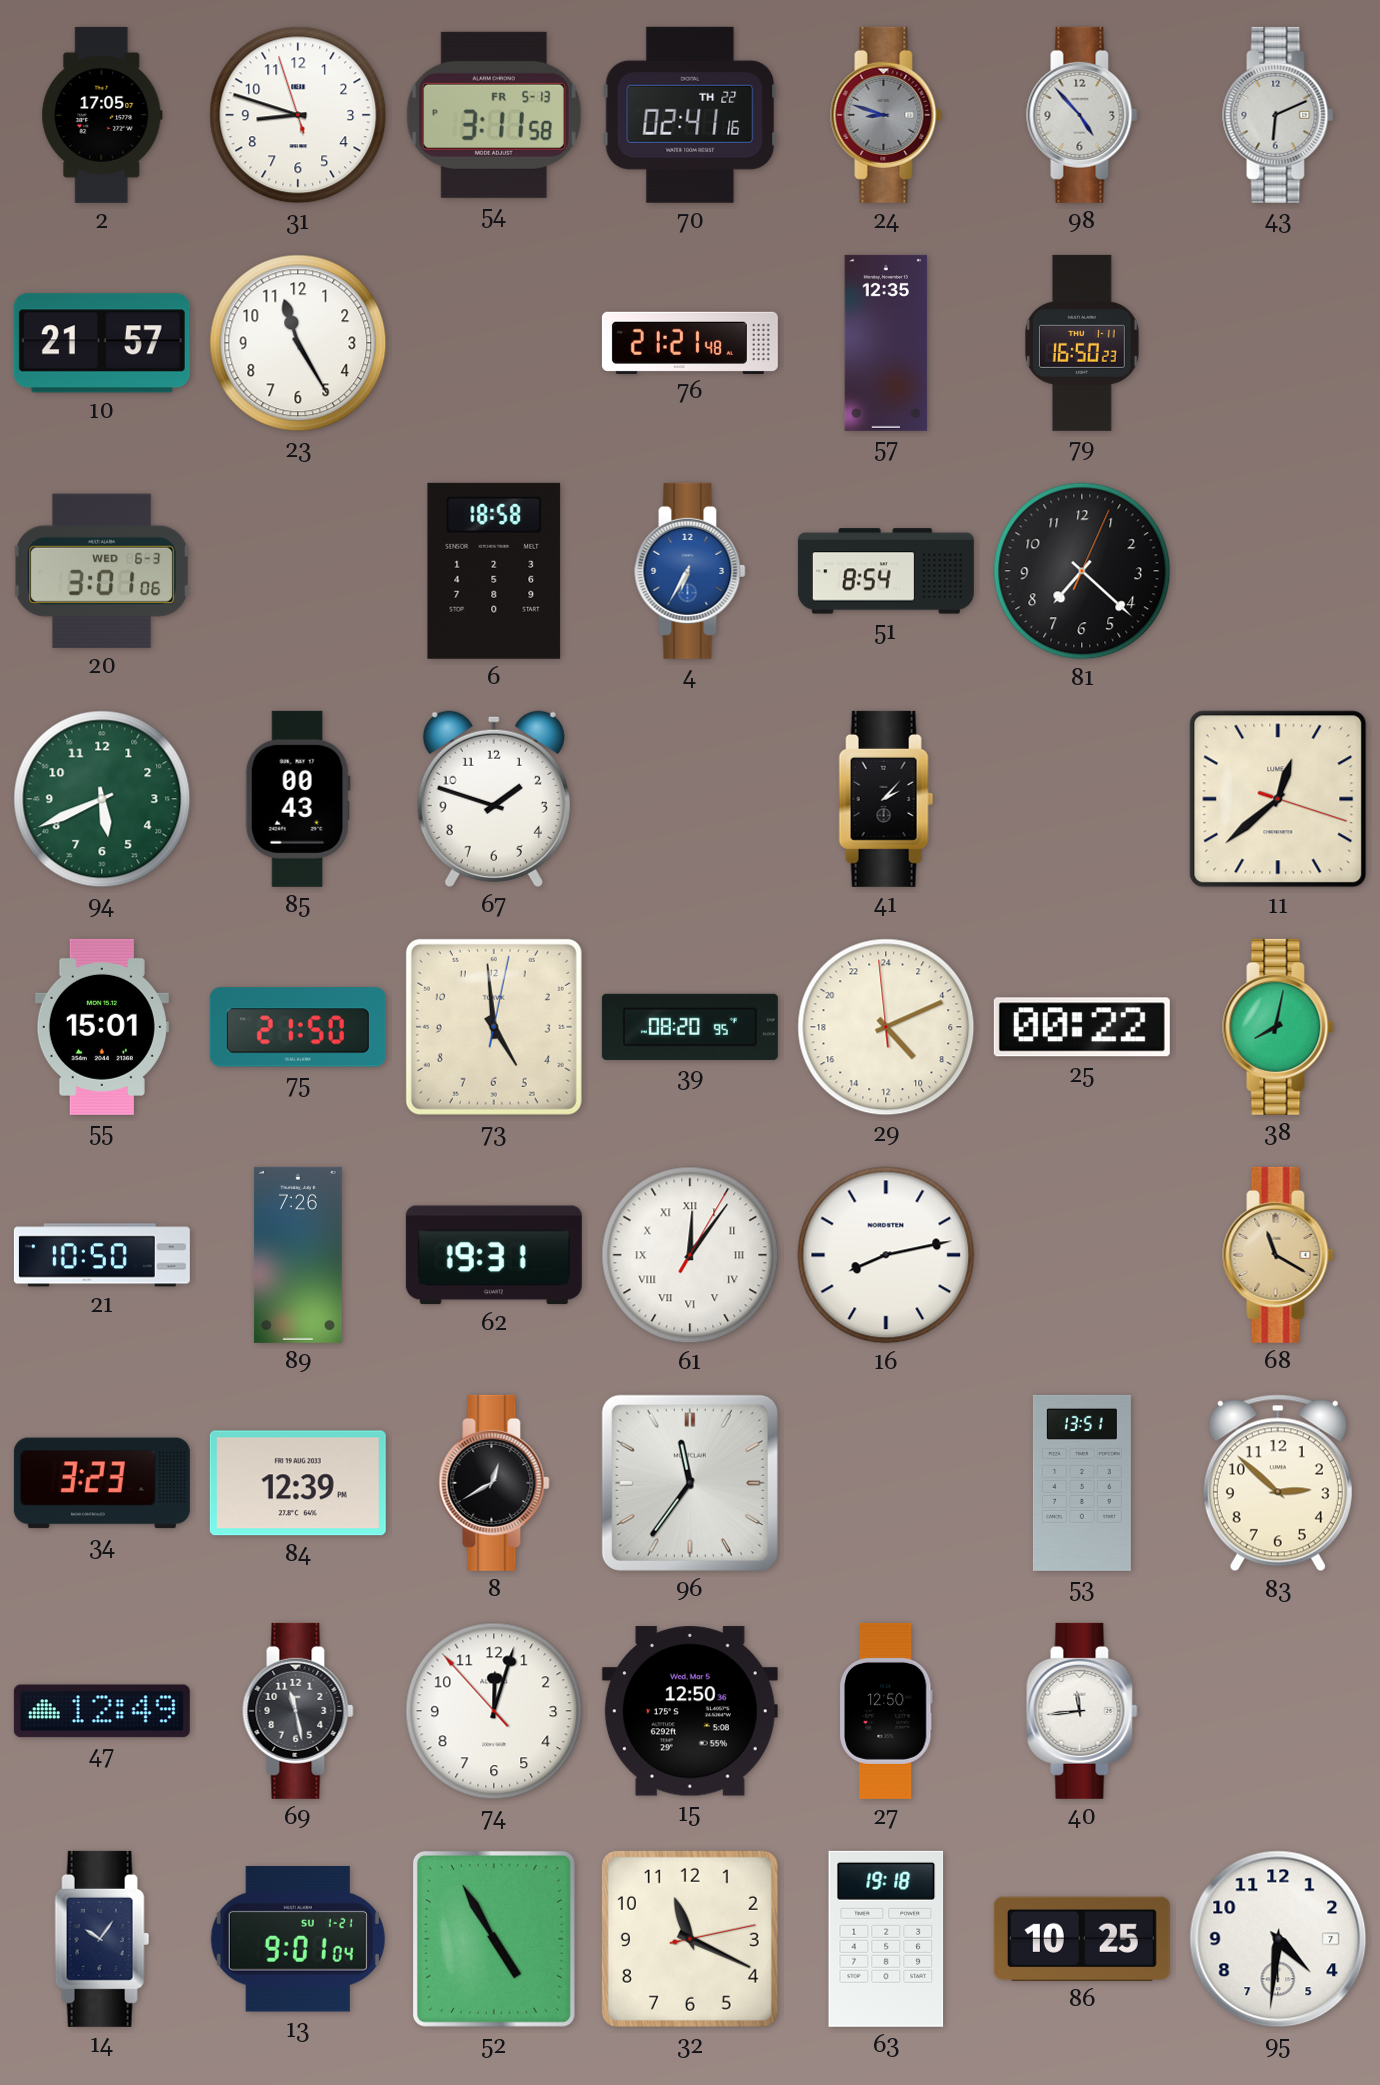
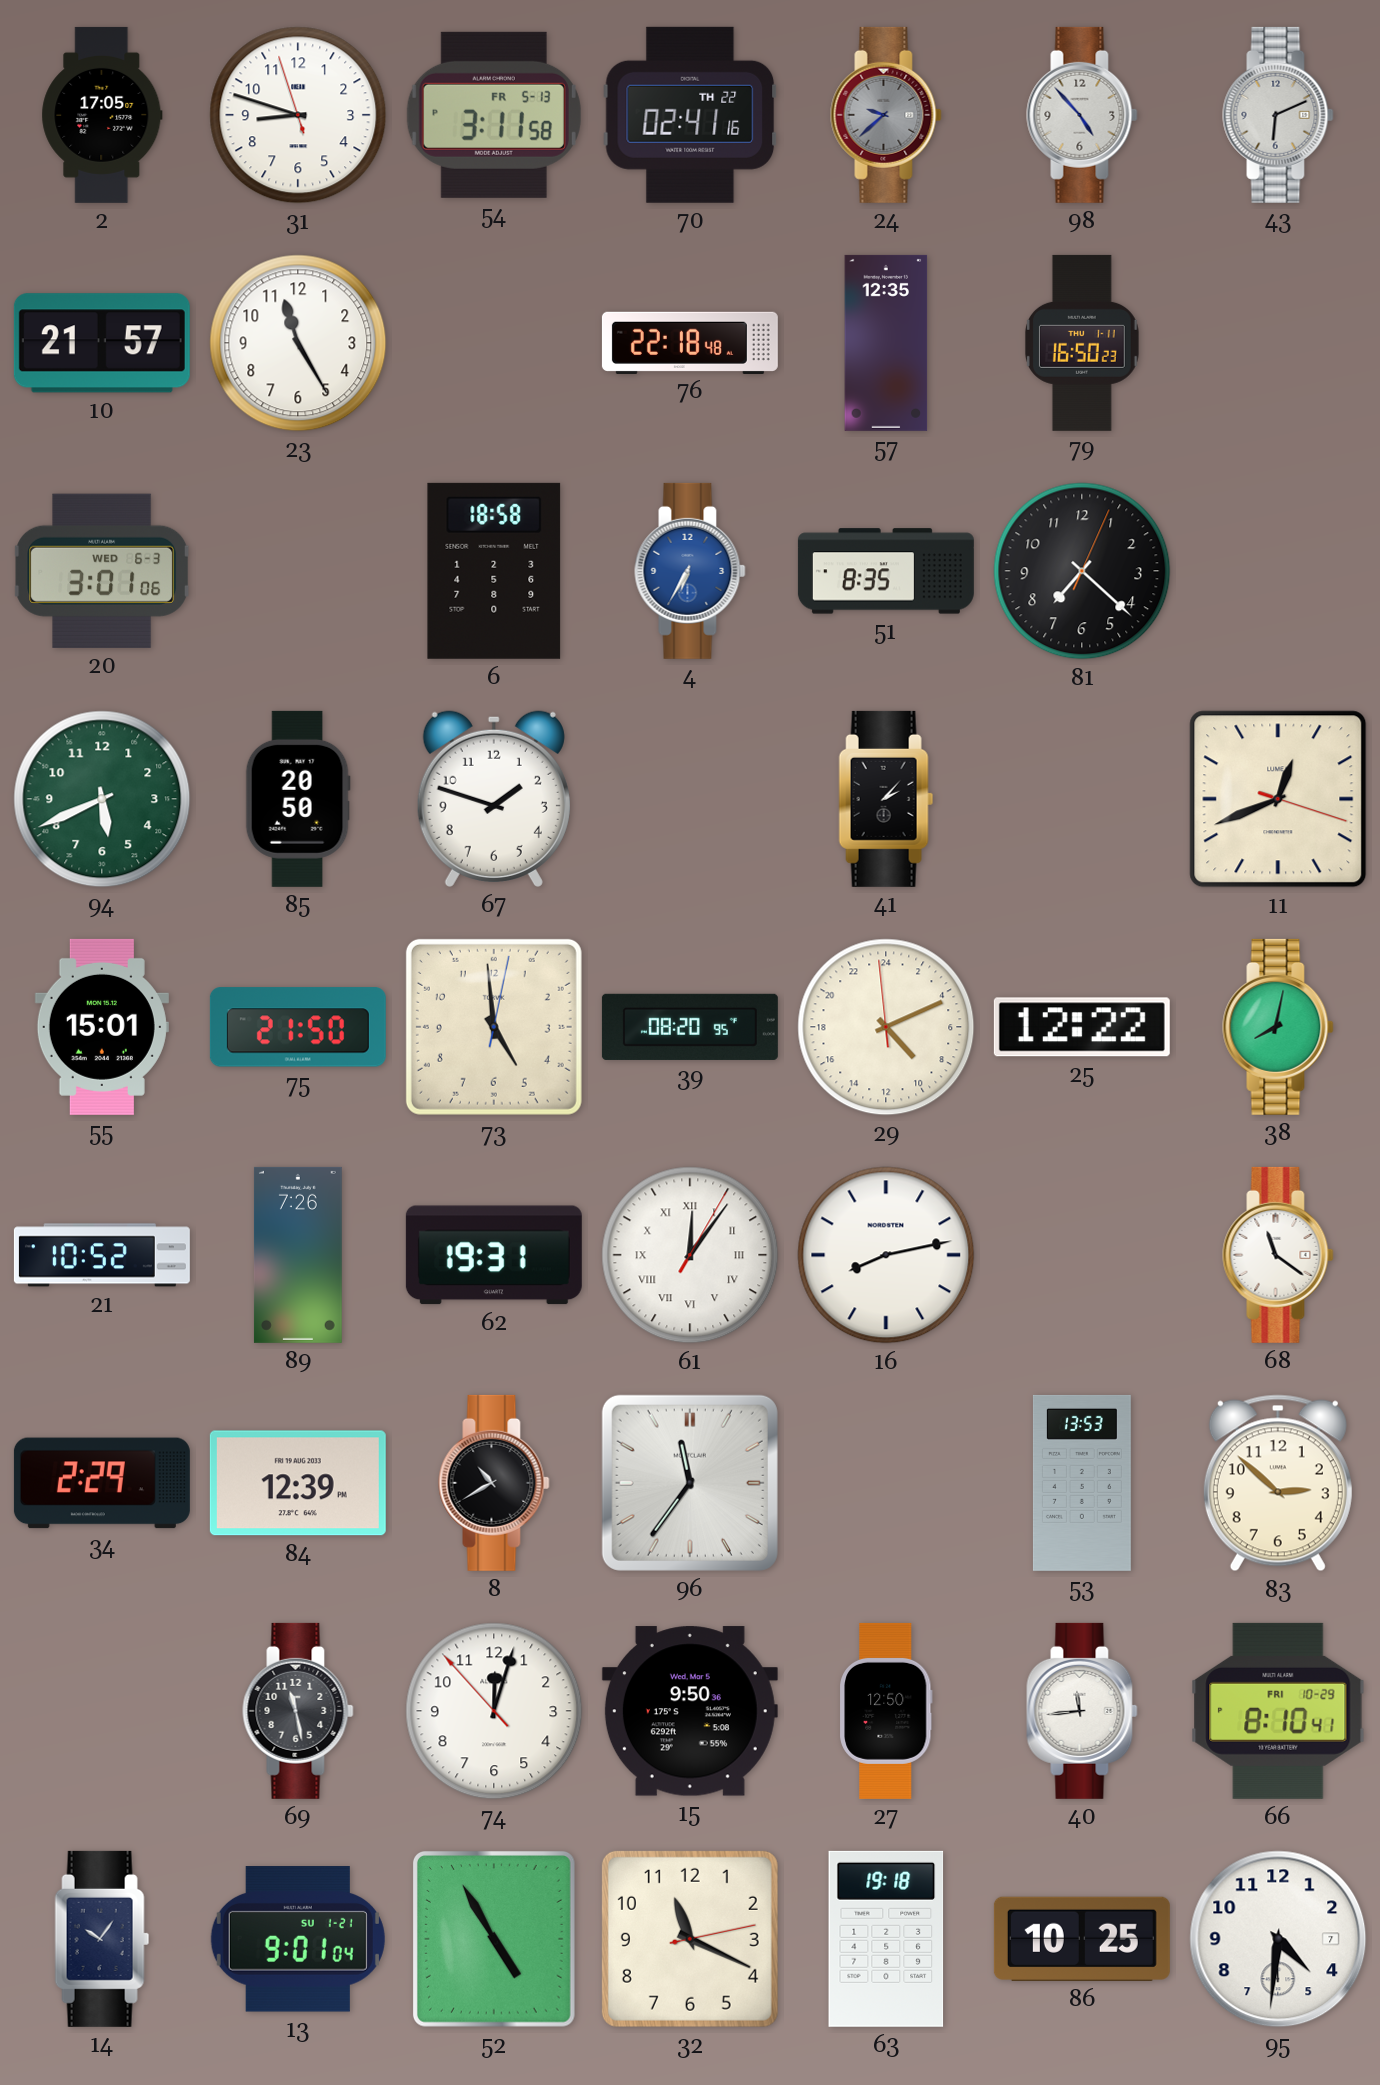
24: 8:48 -> 9:38
76: 21:21 -> 22:18
51: 8:54 -> 8:35
85: 00:43 -> 20:50
11: 12:38 -> 12:41
25: 00:22 -> 12:22
21: 10:50 -> 10:52
68: 11:20 -> 11:21
68 dial: champagne -> white
34: 3:23 -> 2:29
8: 12:40 -> 10:40
53: 13:51 -> 13:53
47: 12:49 -> none
15: 12:50 -> 9:50
66: none -> 8:10
